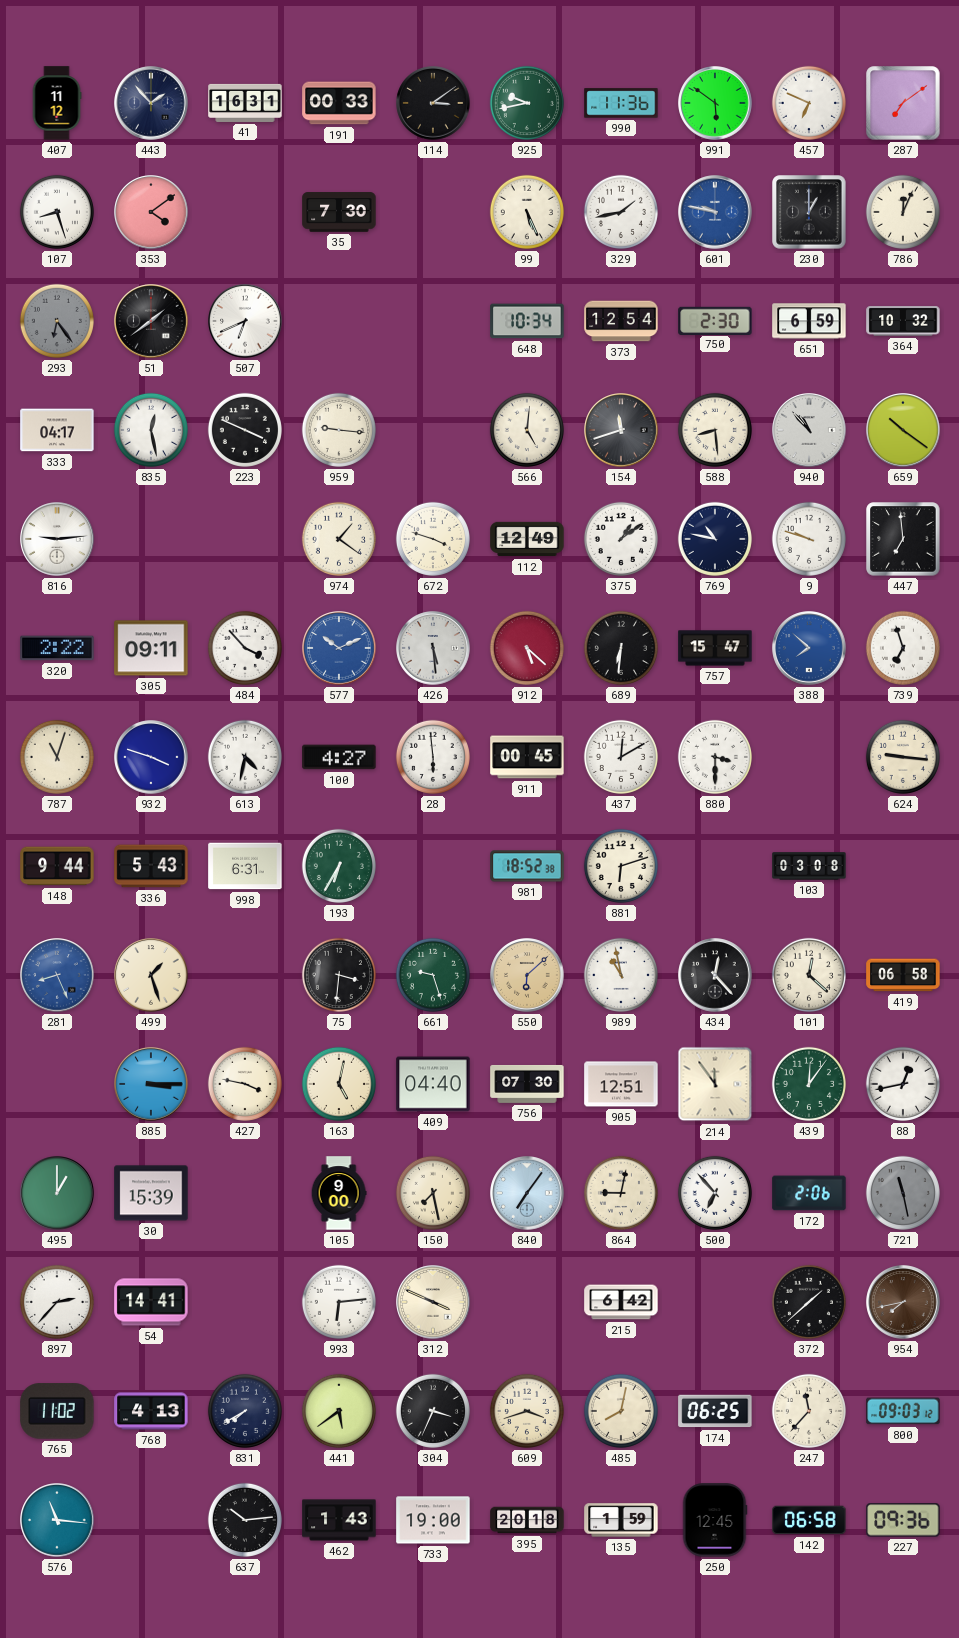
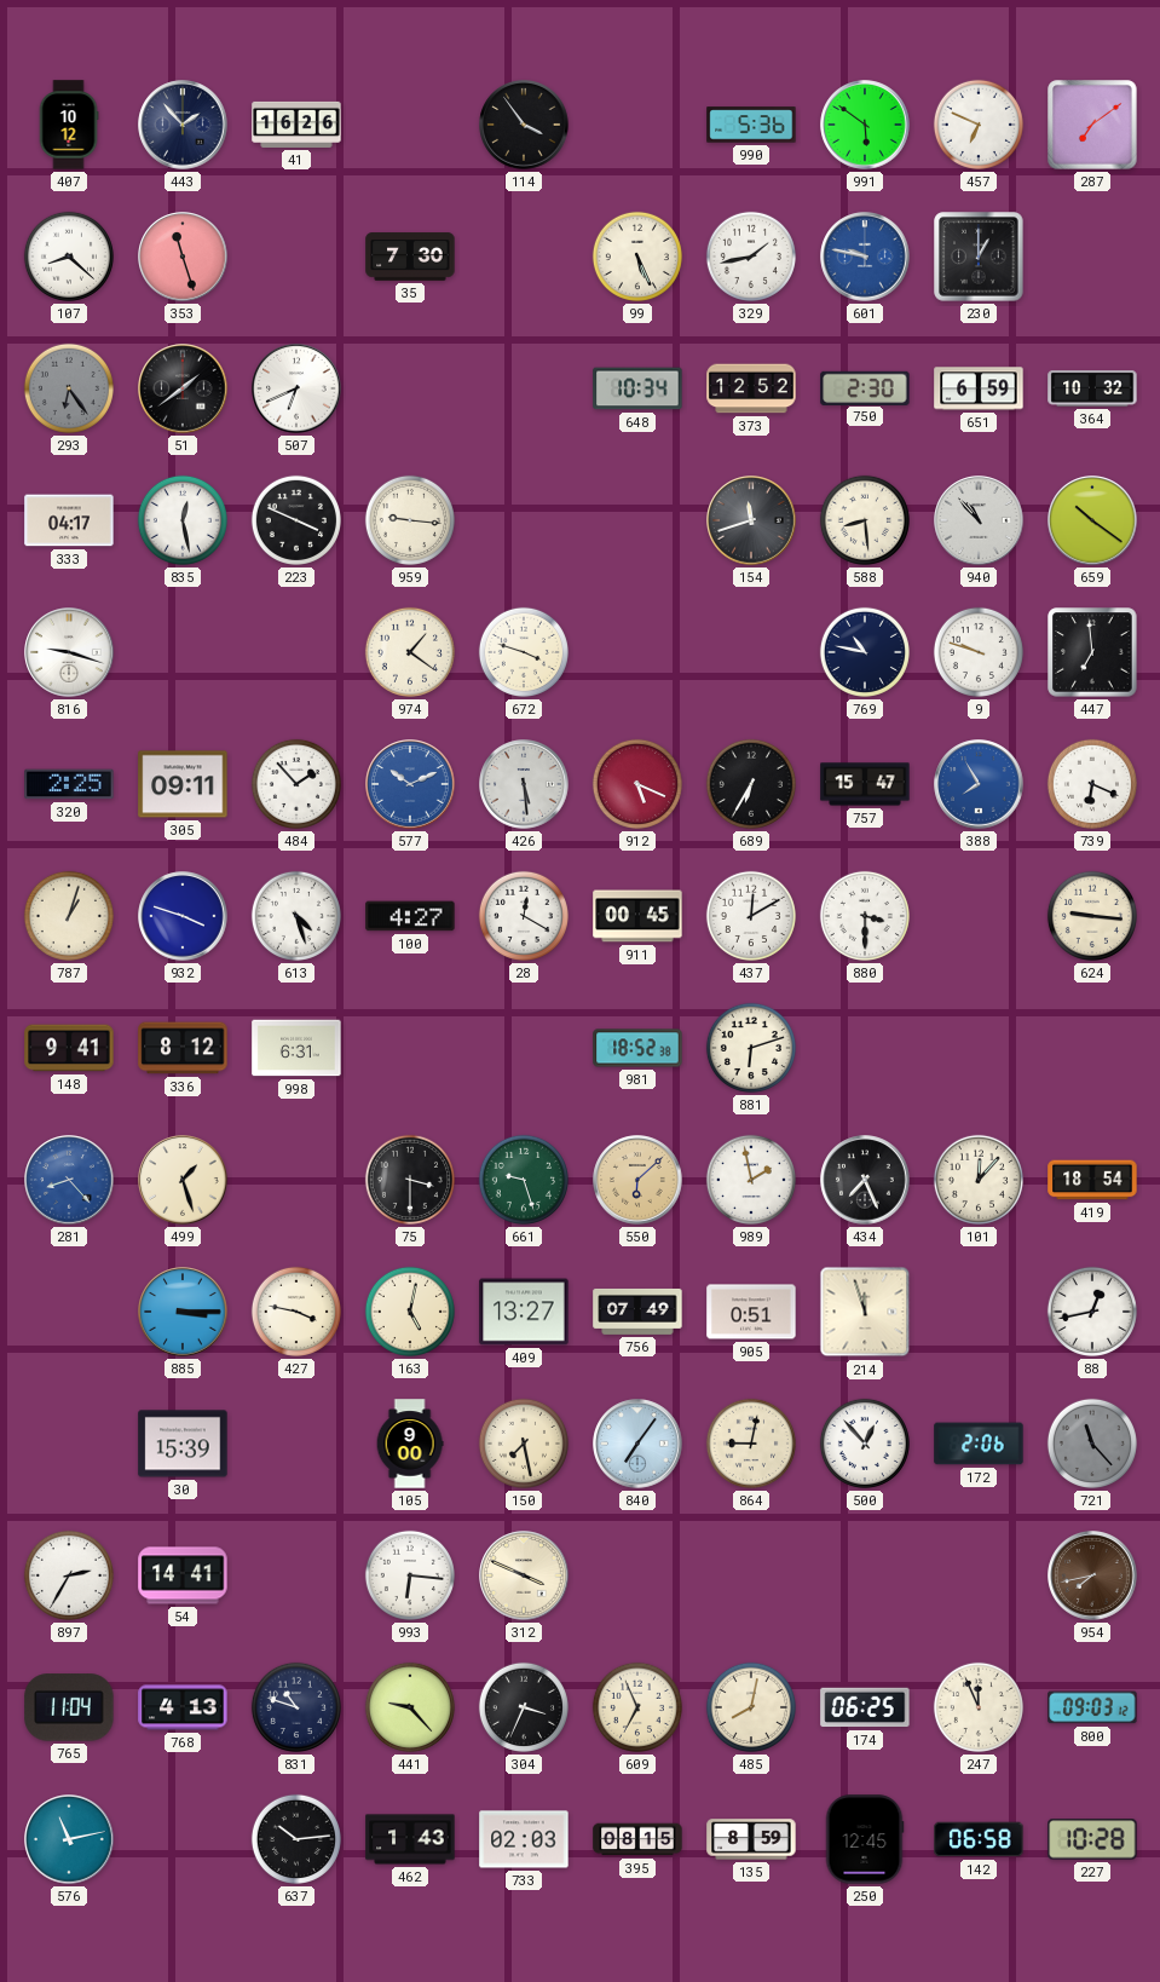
407: 11:12 -> 10:12
41: 16:31 -> 16:26
191: 00:33 -> none
114: 3:09 -> 3:54
925: 9:43 -> none
990: 11:36 -> 5:36
107: 8:27 -> 8:22
353: 4:09 -> 11:27
786: 12:04 -> none
373: 12:54 -> 12:52
566: 5:01 -> none
816: 9:14 -> 9:18
112: 12:49 -> none
375: 1:09 -> none
320: 2:22 -> 2:25
484: 3:53 -> 1:53
912: 5:22 -> 5:19
689: 6:31 -> 6:35
388: 7:52 -> 7:55
739: 6:57 -> 6:19
787: 11:03 -> 1:03
613: 4:32 -> 4:27
28: 5:59 -> 12:20
148: 9:44 -> 9:41
336: 5:43 -> 8:12
193: 6:35 -> none
103: 03:08 -> none
281: 8:26 -> 8:23
75: 3:31 -> 3:30
989: 10:58 -> 1:58
434: 12:23 -> 7:26
101: 12:22 -> 12:07
419: 06:58 -> 18:54
409: 04:40 -> 13:27
756: 07:30 -> 07:49
905: 12:51 -> 0:51
214: 11:54 -> 11:57
439: 12:06 -> none
495: 1:00 -> none
500: 6:53 -> 12:53
721: 11:28 -> 11:23
897: 2:37 -> 2:35
993: 6:14 -> 6:16
215: 6:42 -> none
372: 1:38 -> none
765: 11:02 -> 11:04
831: 7:40 -> 10:48
441: 5:39 -> 9:23
609: 3:42 -> 6:56
247: 11:37 -> 11:56
576: 11:16 -> 11:13
733: 19:00 -> 02:03
395: 20:18 -> 08:15
135: 1:59 -> 8:59
227: 09:36 -> 10:28
